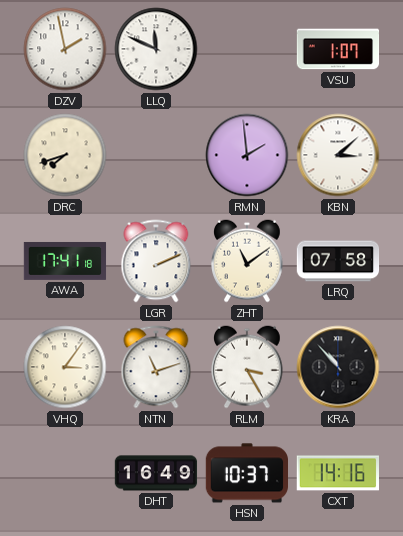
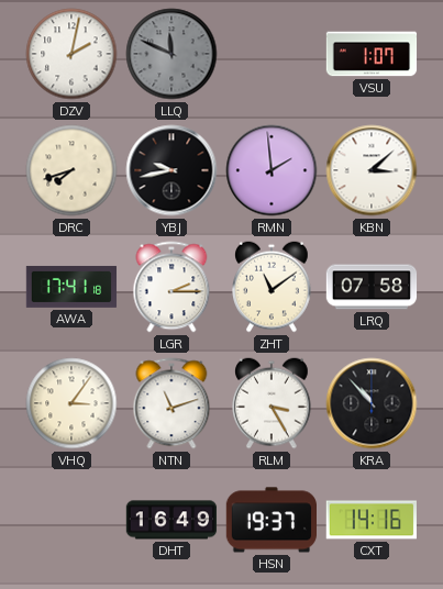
DZV: 1:58 -> 2:02
LLQ dial: white -> grey
YBJ: none -> 9:43
LGR: 2:11 -> 2:15
HSN: 10:37 -> 19:37
